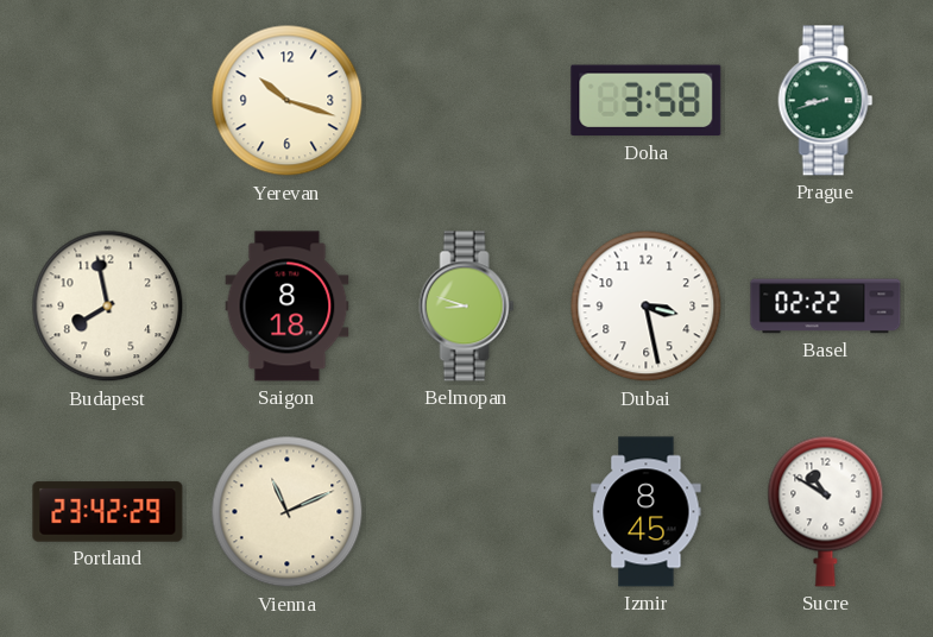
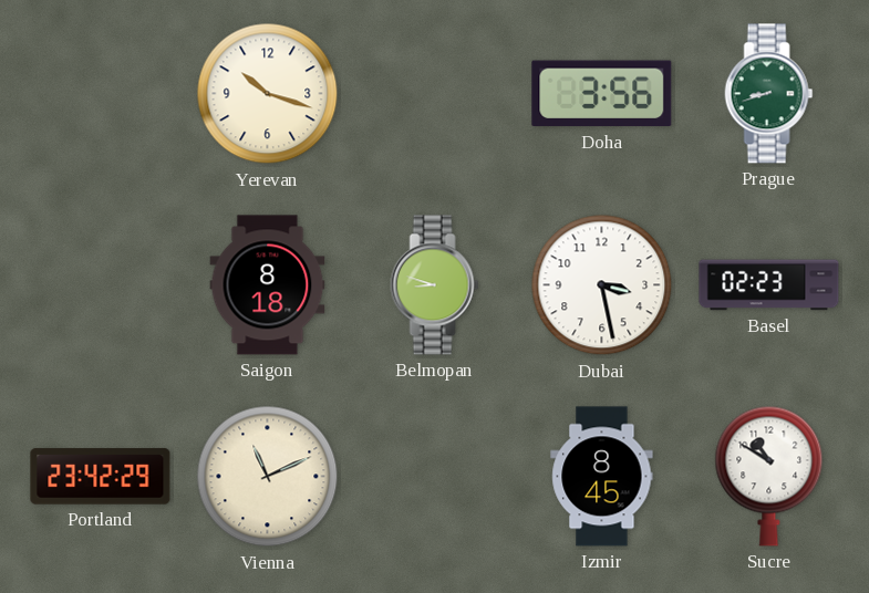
Doha: 3:58 -> 3:56
Budapest: 7:58 -> none
Basel: 02:22 -> 02:23
